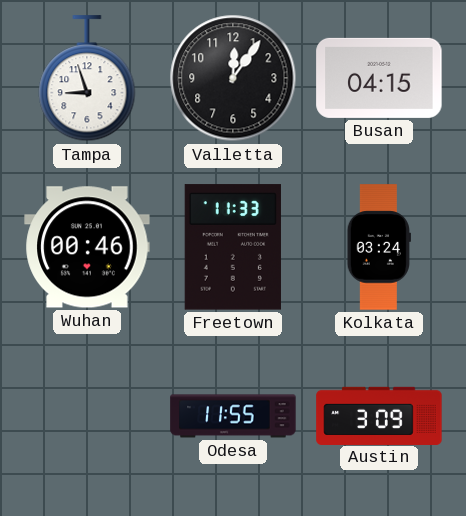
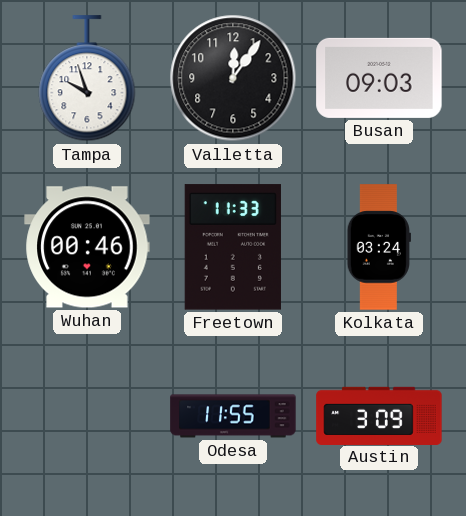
Tampa: 8:57 -> 9:57
Busan: 04:15 -> 09:03
